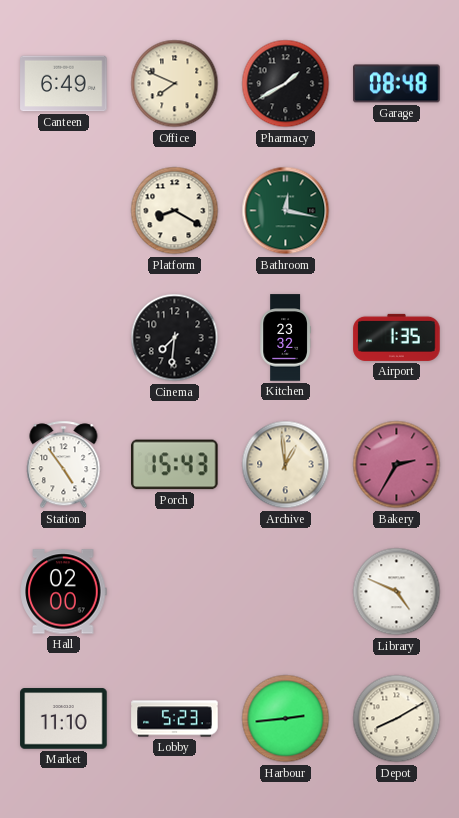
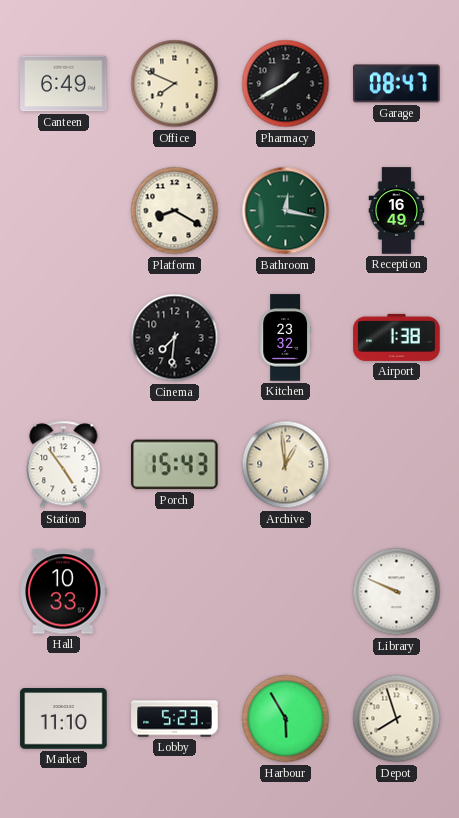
Garage: 08:48 -> 08:47
Reception: none -> 16:49
Airport: 1:35 -> 1:38
Bakery: 2:35 -> none
Hall: 02:00 -> 10:33
Library: 4:49 -> 9:49
Harbour: 2:44 -> 5:55
Depot: 8:10 -> 7:57
